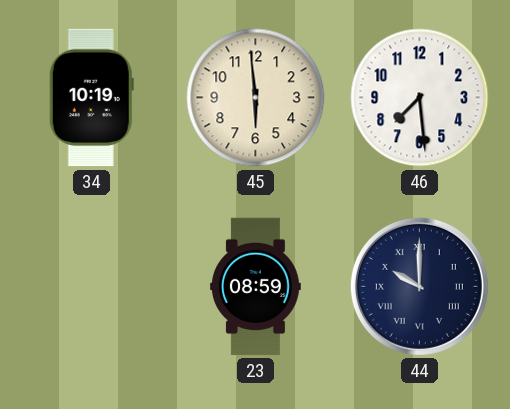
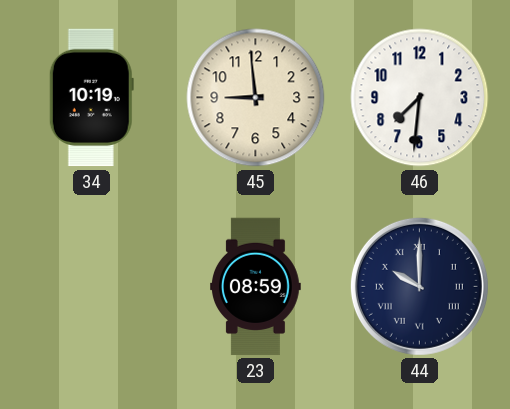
45: 5:59 -> 8:59
46: 7:29 -> 7:31
